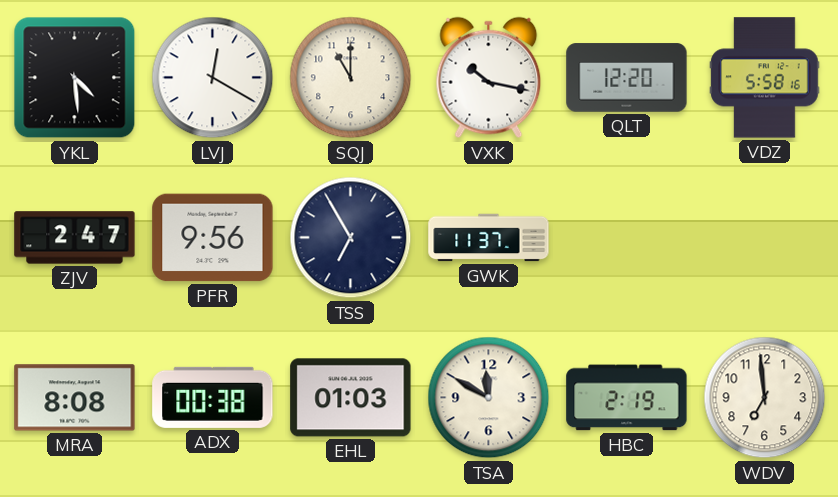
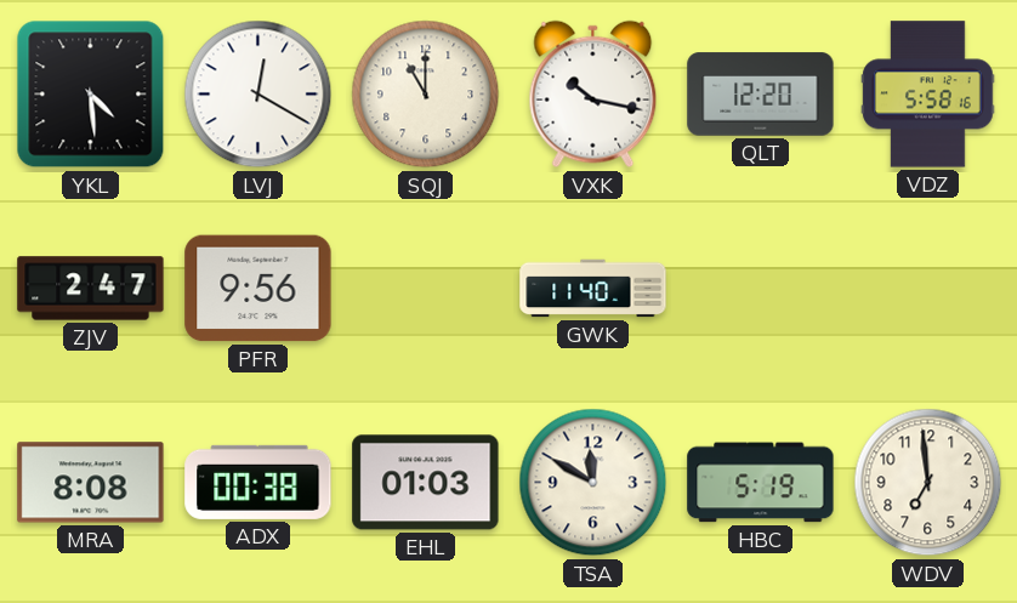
TSS: 6:55 -> none
GWK: 11:37 -> 11:40
HBC: 2:19 -> 5:19
